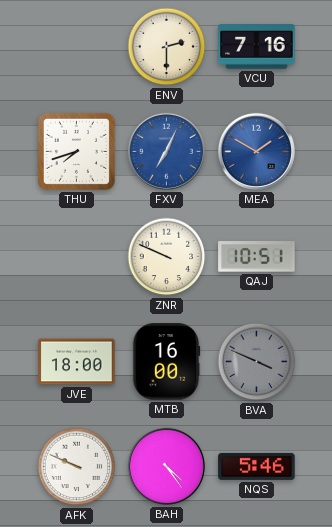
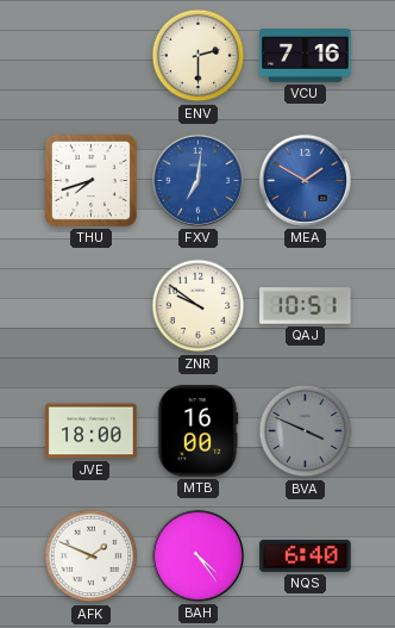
FXV: 7:04 -> 7:01
ZNR: 9:49 -> 9:51
AFK: 9:49 -> 1:49
NQS: 5:46 -> 6:40
